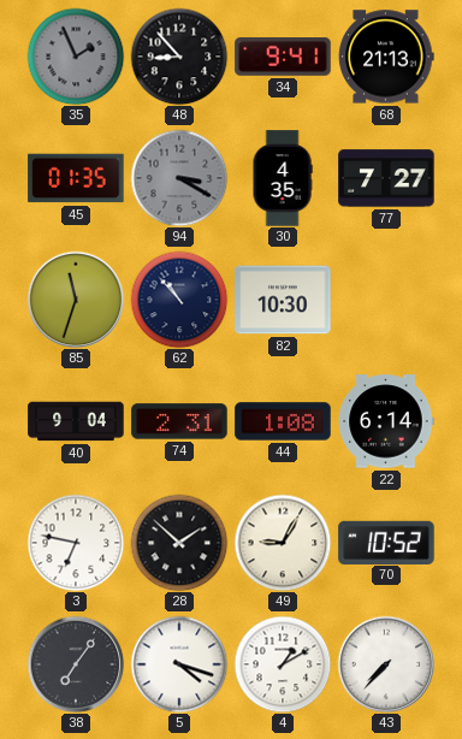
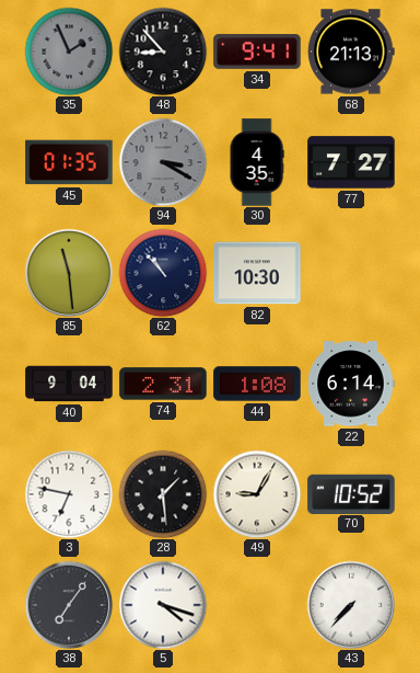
85: 11:33 -> 11:29
28: 1:52 -> 1:29
4: 1:10 -> none
